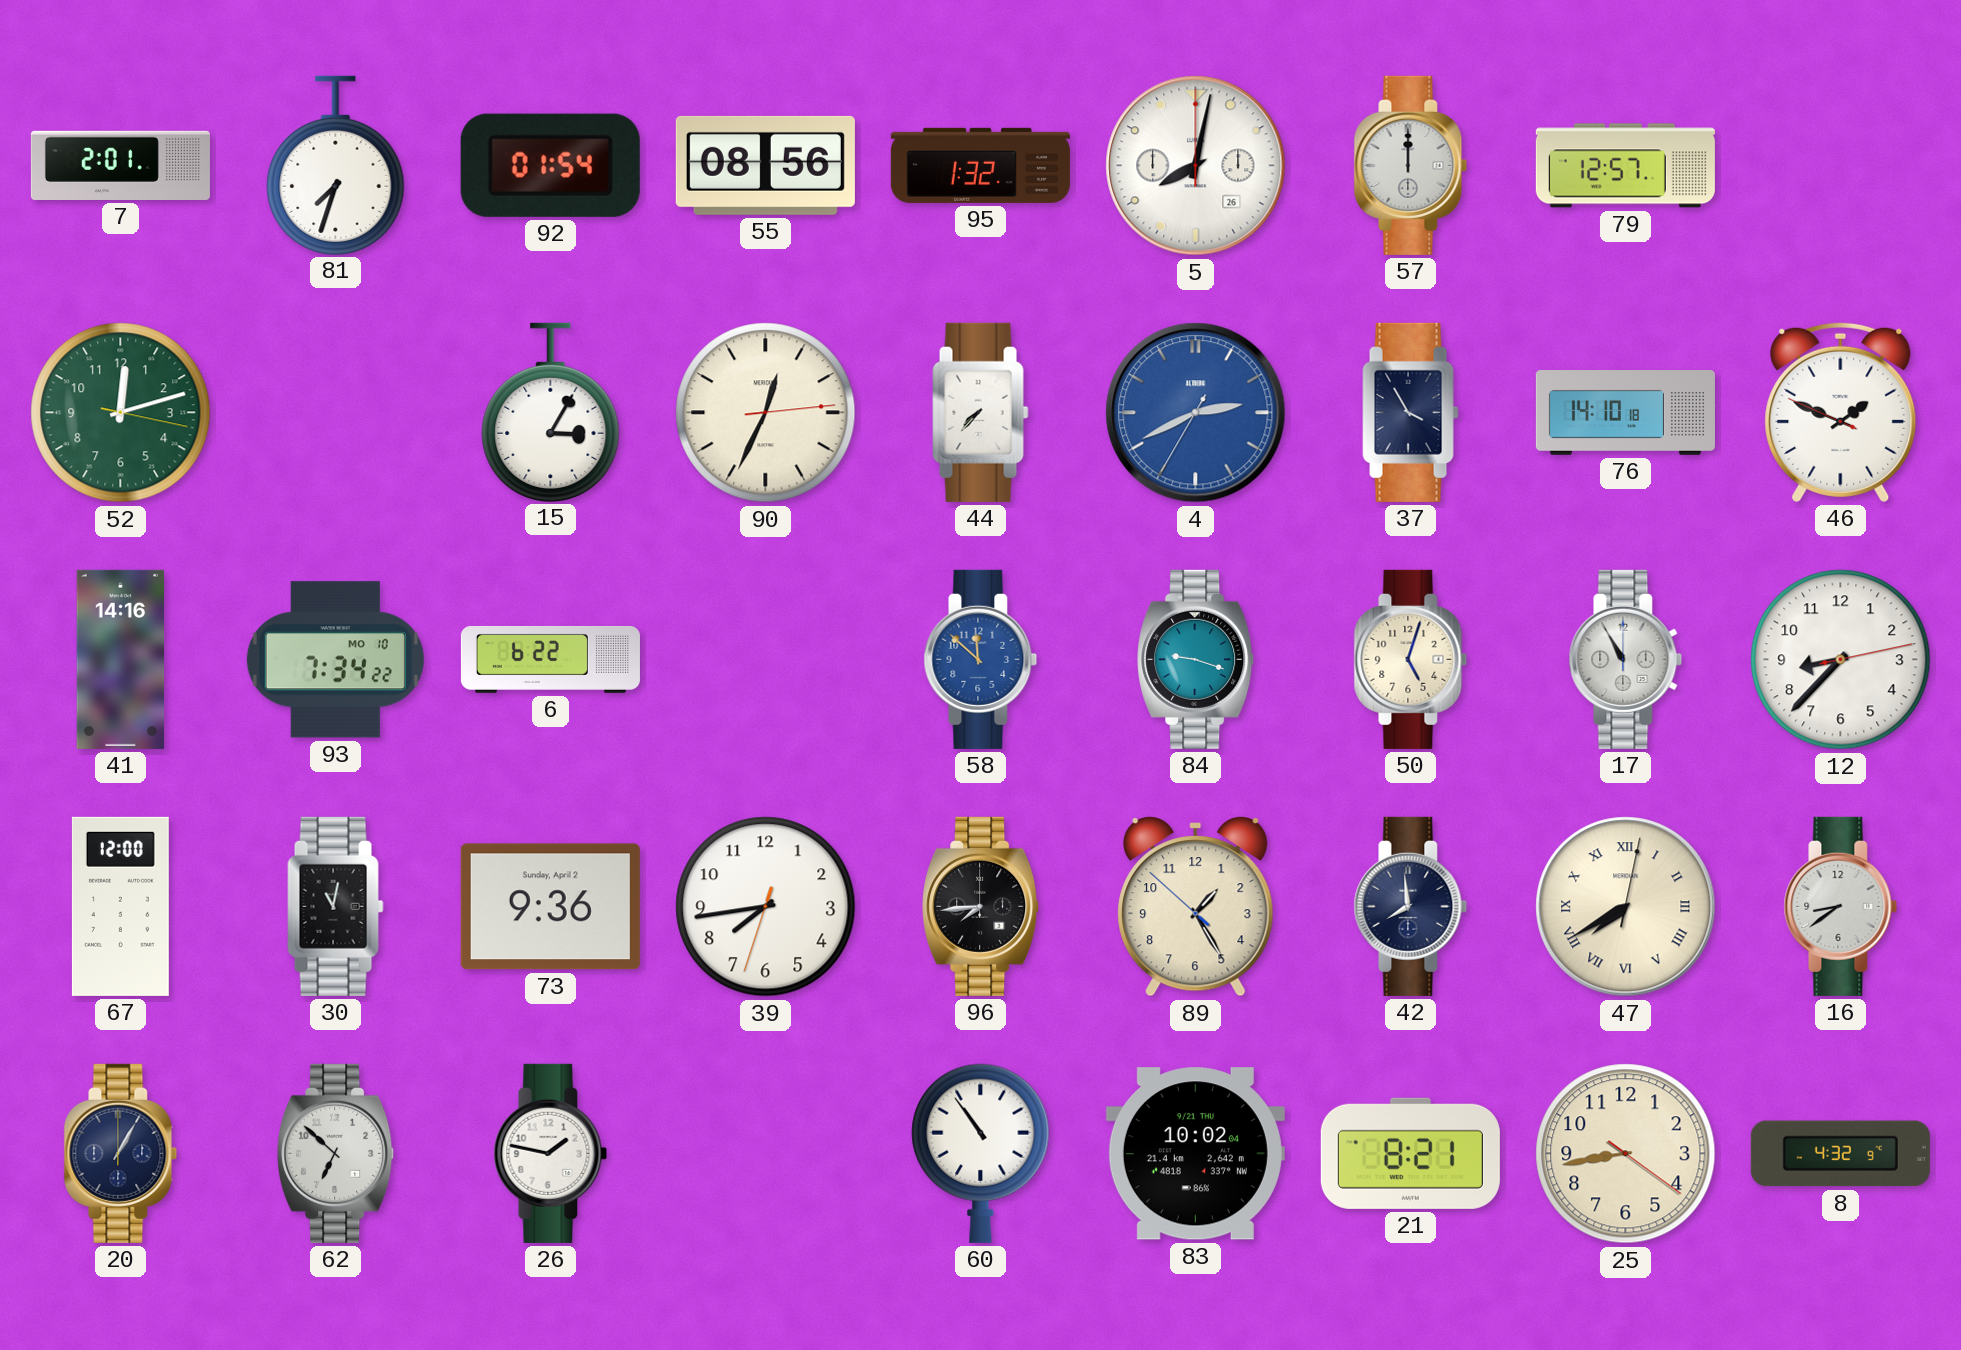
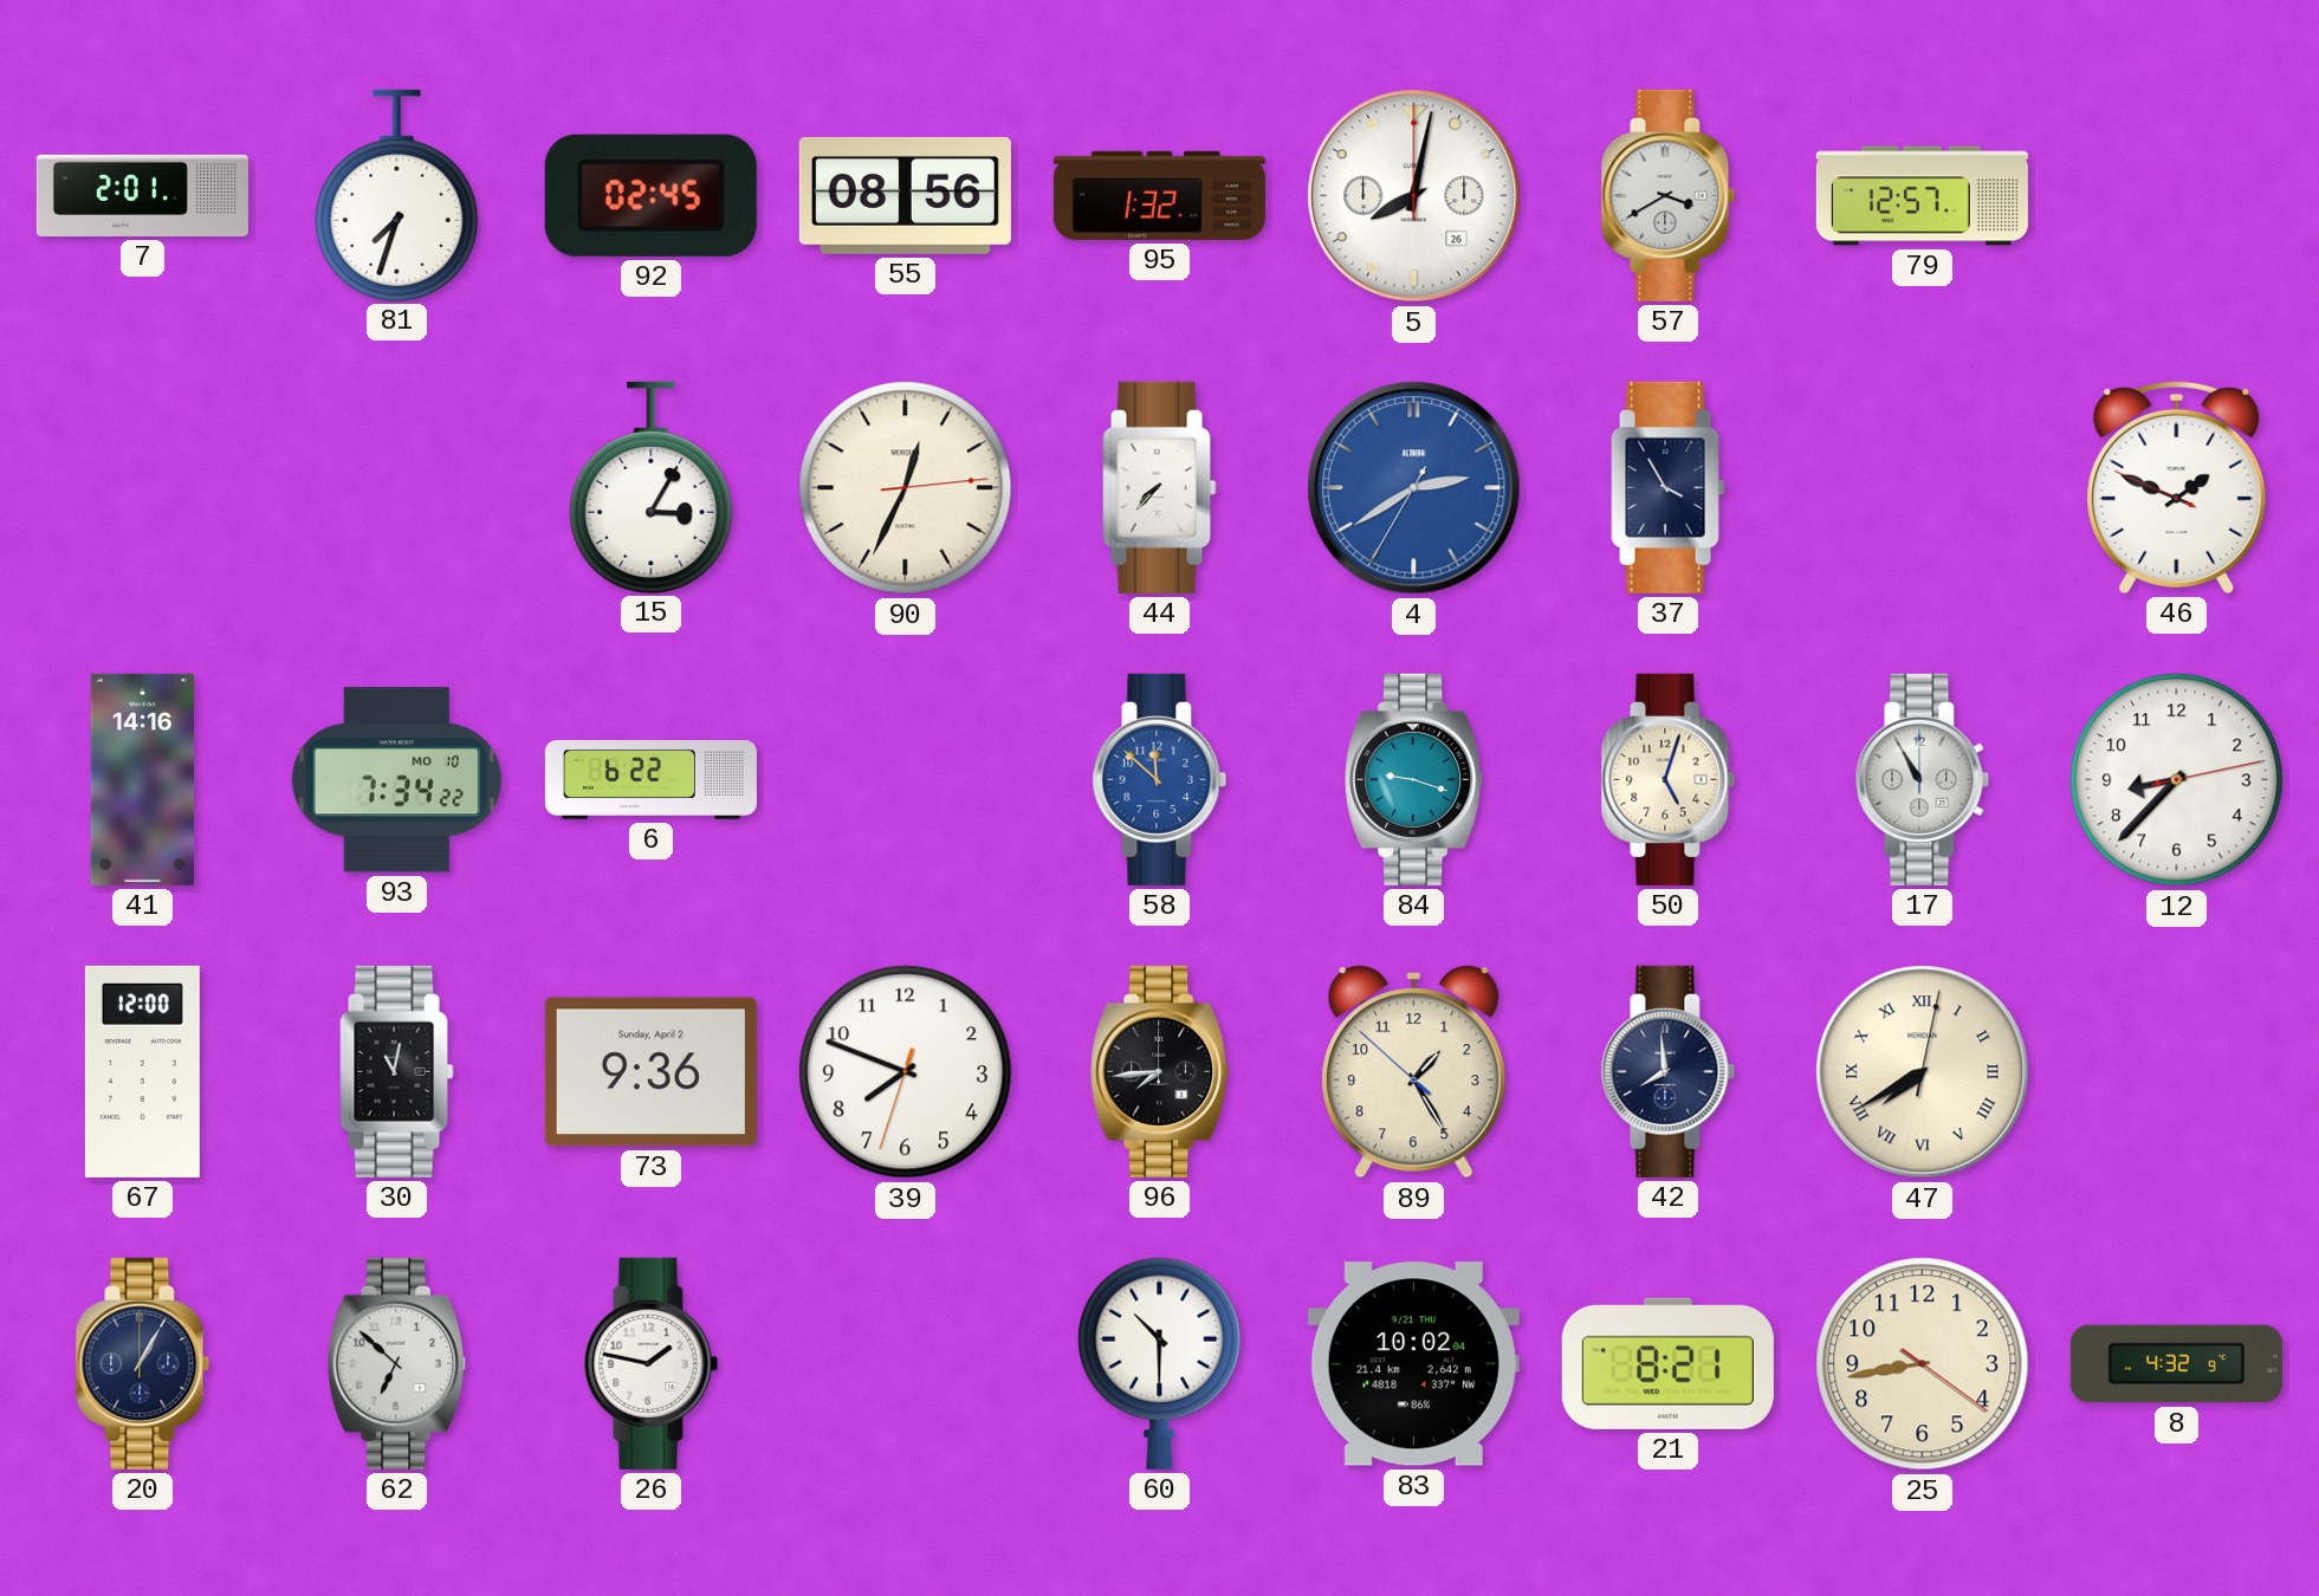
92: 01:54 -> 02:45
57: 12:00 -> 3:40
52: 12:12 -> none
4: 2:40 -> 2:39
76: 14:10 -> none
39: 7:43 -> 7:48
16: 8:39 -> none
60: 10:54 -> 10:30
